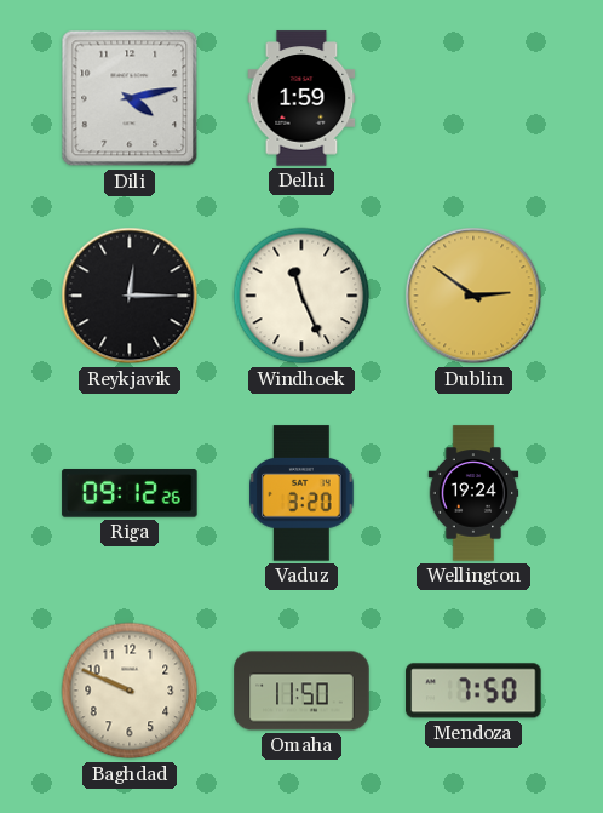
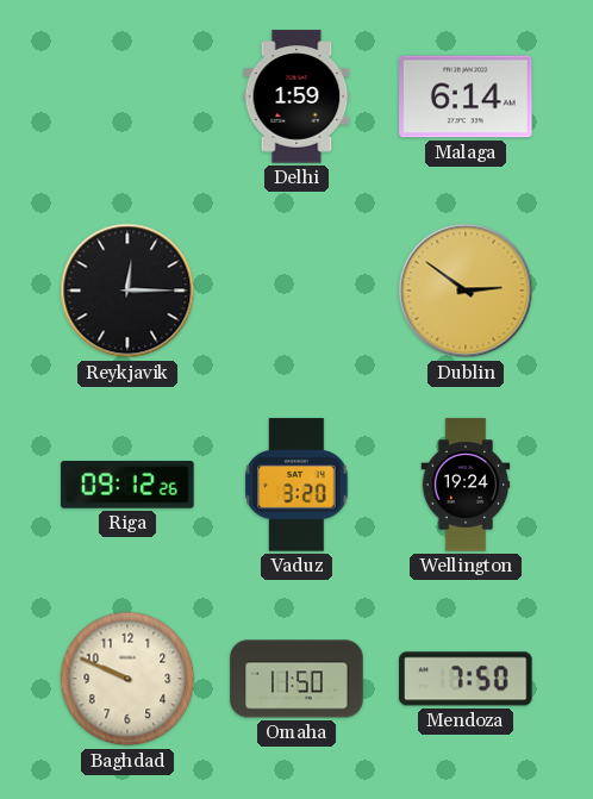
Dili: 4:13 -> none
Malaga: none -> 6:14
Windhoek: 11:26 -> none
